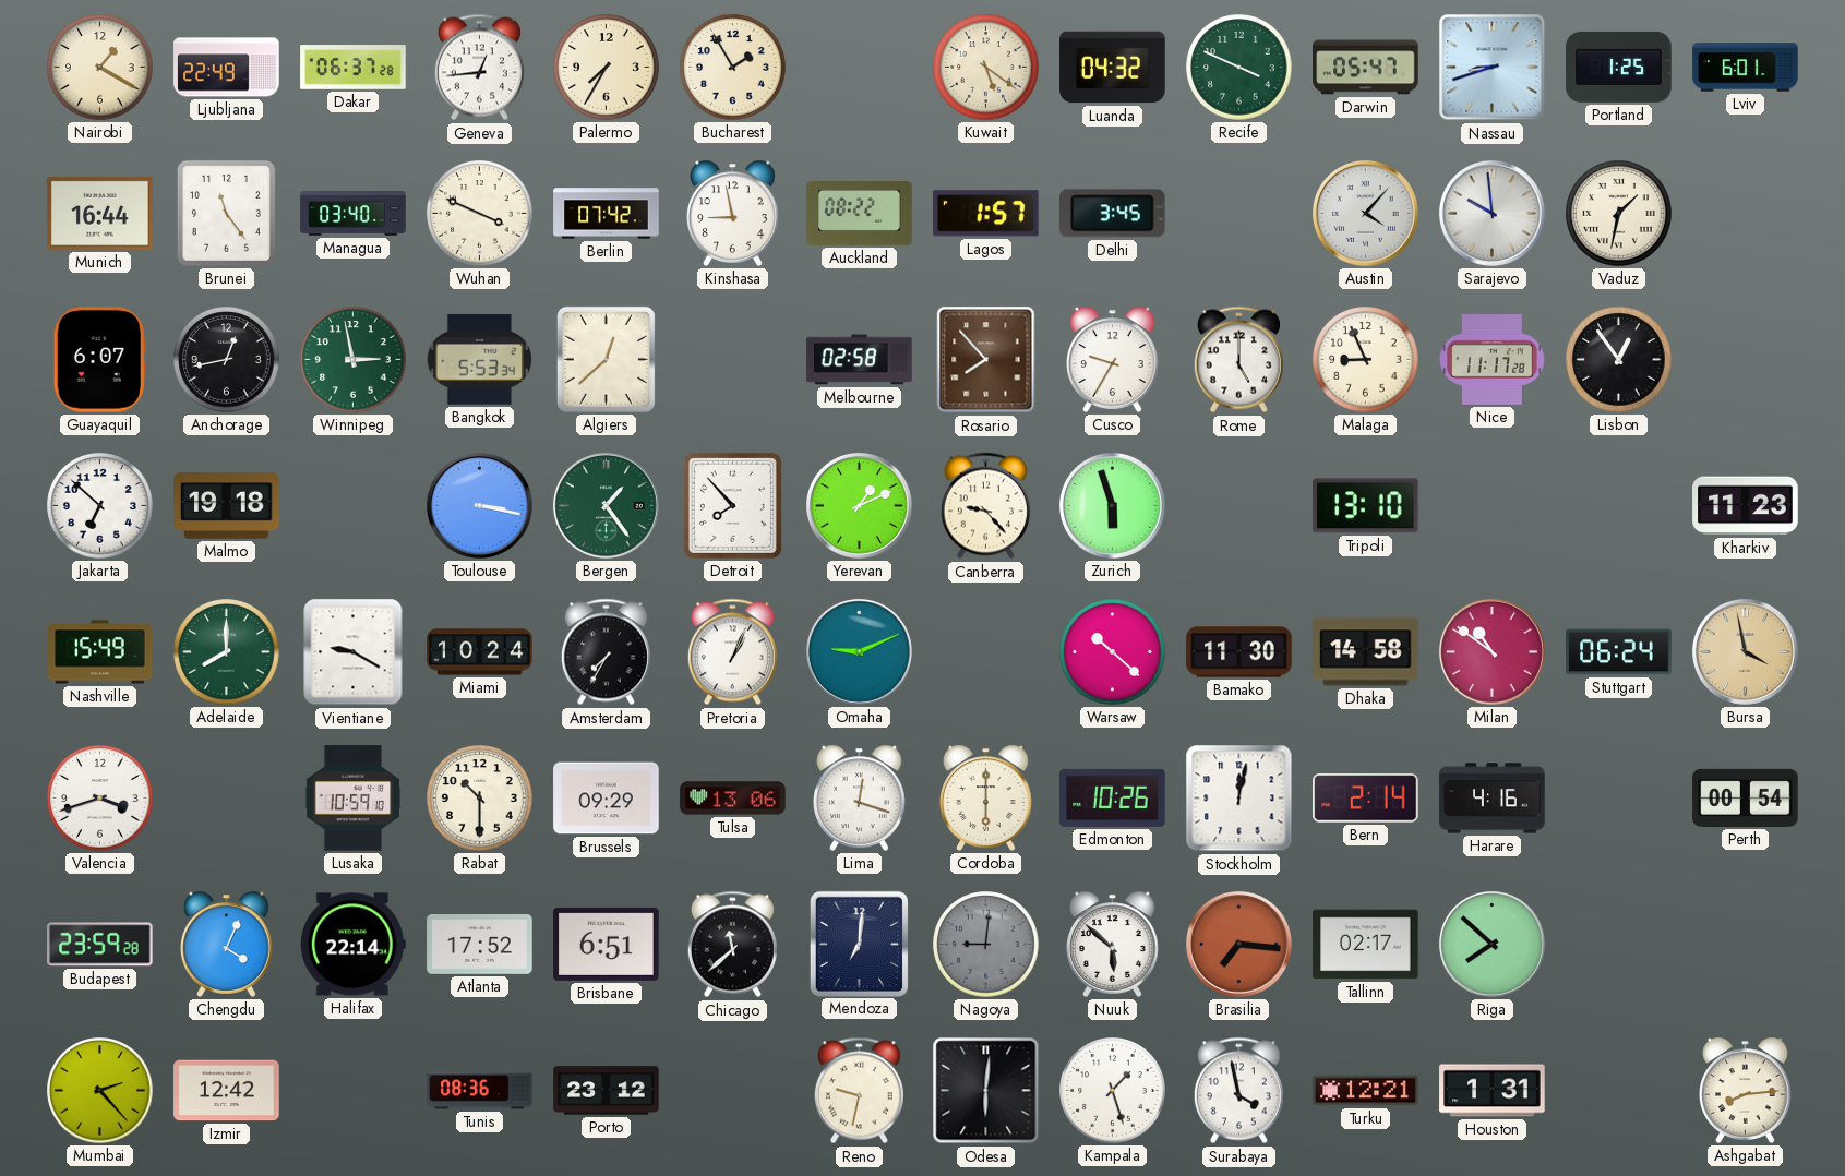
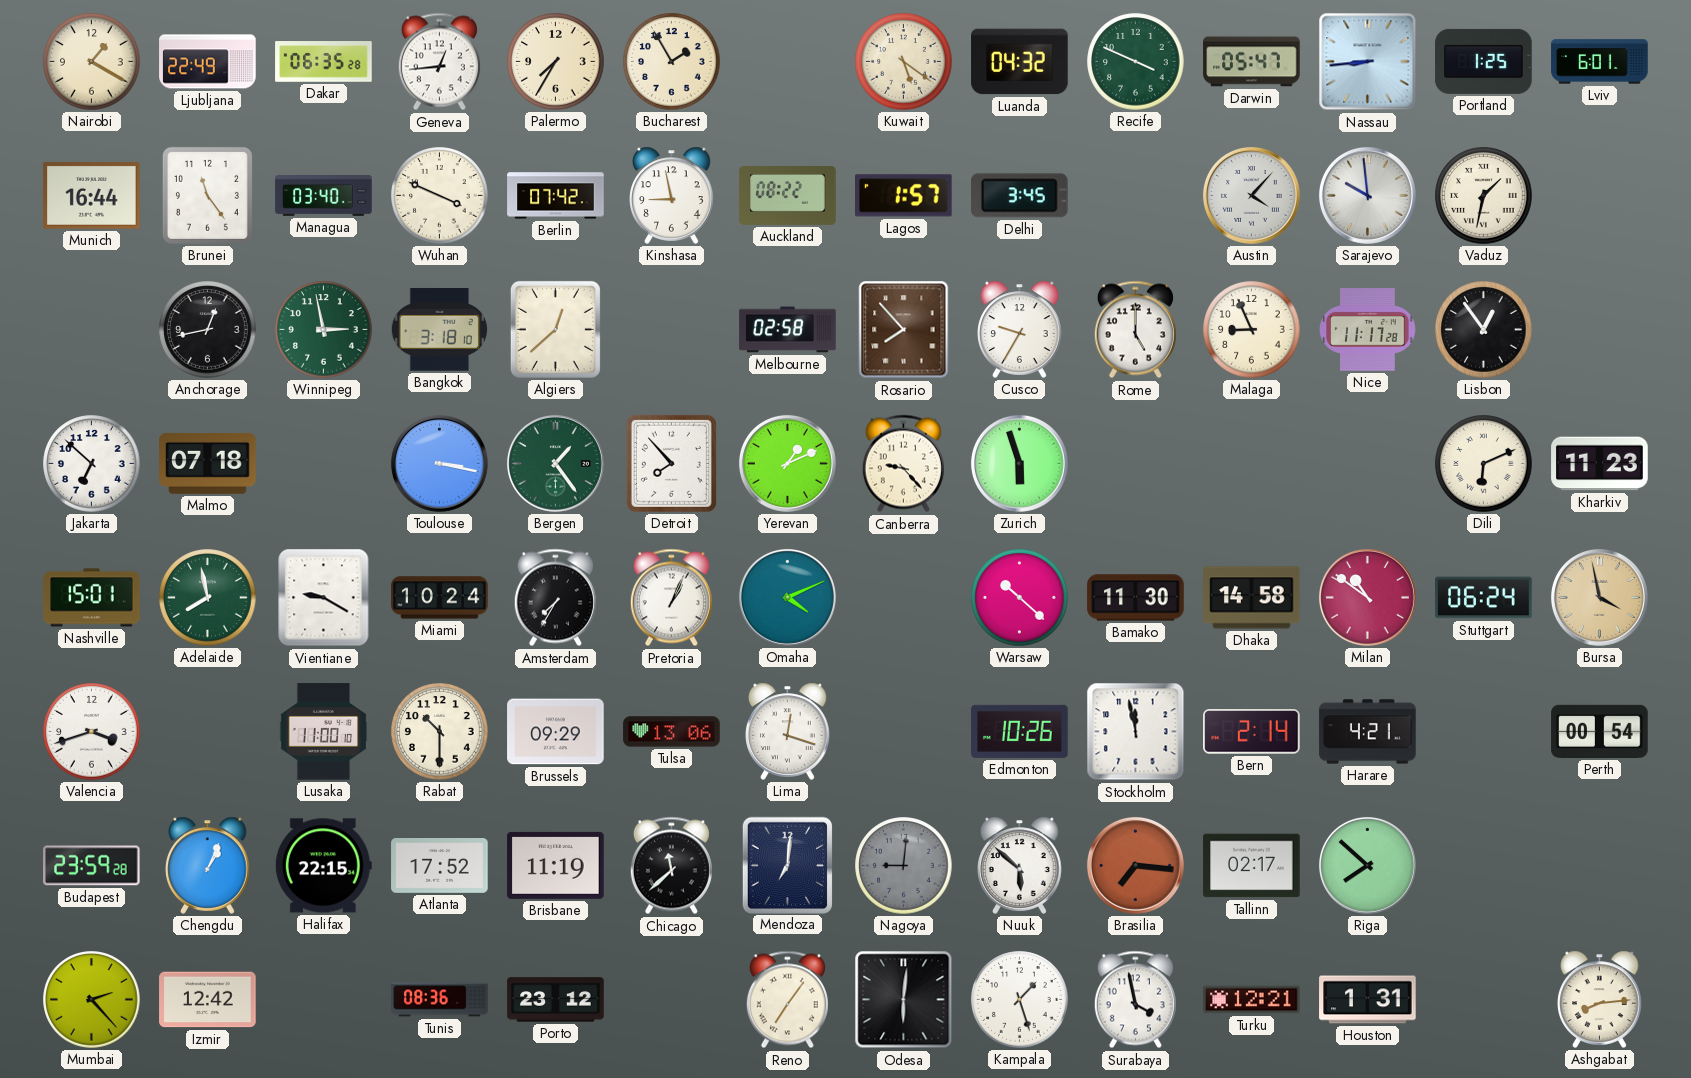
Dakar: 06:37 -> 06:35
Nassau: 8:42 -> 8:44
Guayaquil: 6:07 -> none
Bangkok: 5:53 -> 3:18
Malmo: 19:18 -> 07:18
Tripoli: 13:10 -> none
Dili: none -> 6:11
Nashville: 15:49 -> 15:01
Adelaide: 8:00 -> 7:58
Omaha: 9:11 -> 4:11
Lusaka: 10:59 -> 11:00
Cordoba: 6:00 -> none
Stockholm: 12:02 -> 11:58
Harare: 4:16 -> 4:21
Chengdu: 4:04 -> 1:04
Halifax: 22:14 -> 22:15
Brisbane: 6:51 -> 11:19
Reno: 9:32 -> 7:06
